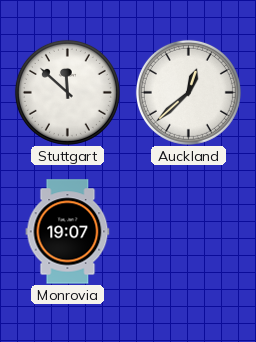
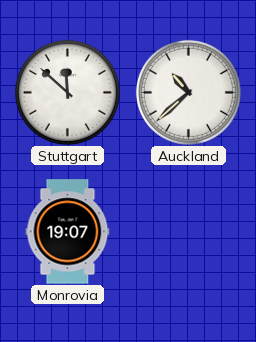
Auckland: 12:38 -> 10:38
